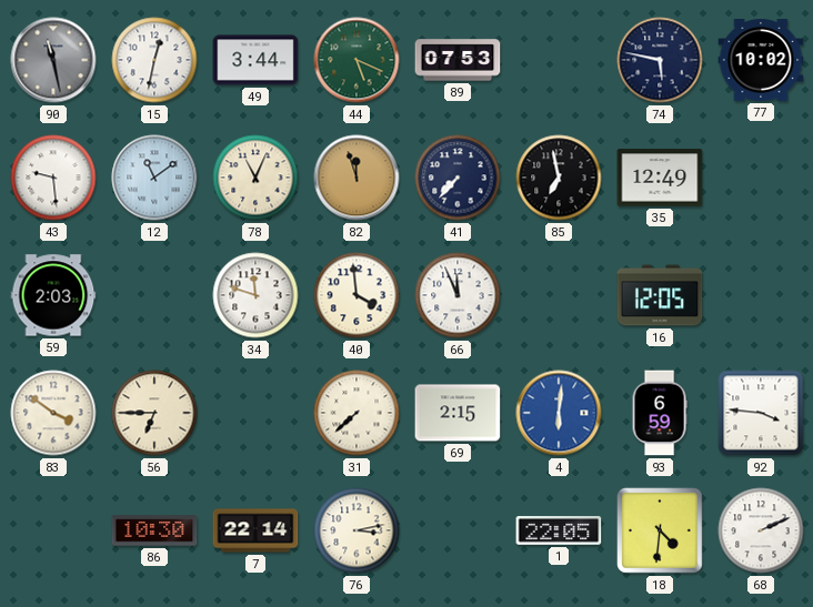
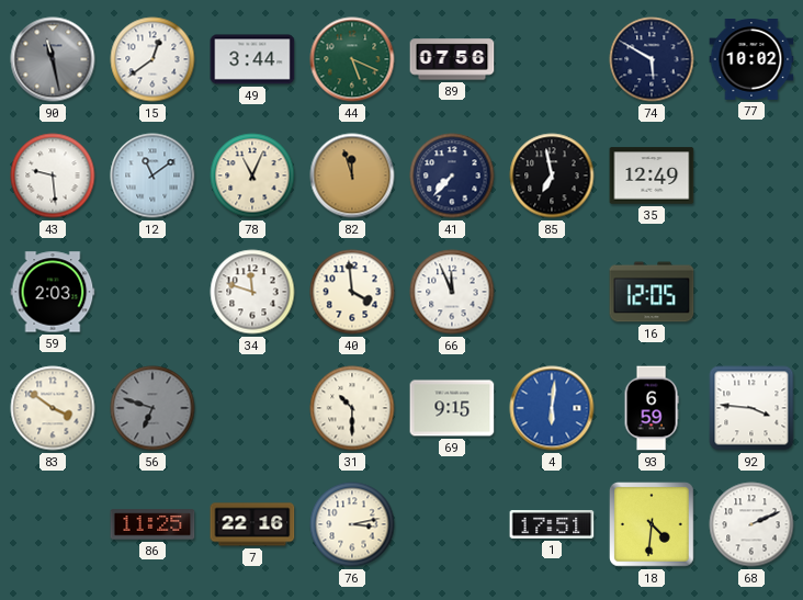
15: 12:32 -> 12:39
89: 07:53 -> 07:56
74: 5:47 -> 5:50
56: 6:45 -> 6:48
56 dial: cream -> grey
31: 7:38 -> 10:30
69: 2:15 -> 9:15
86: 10:30 -> 11:25
7: 22:14 -> 22:16
1: 22:05 -> 17:51
